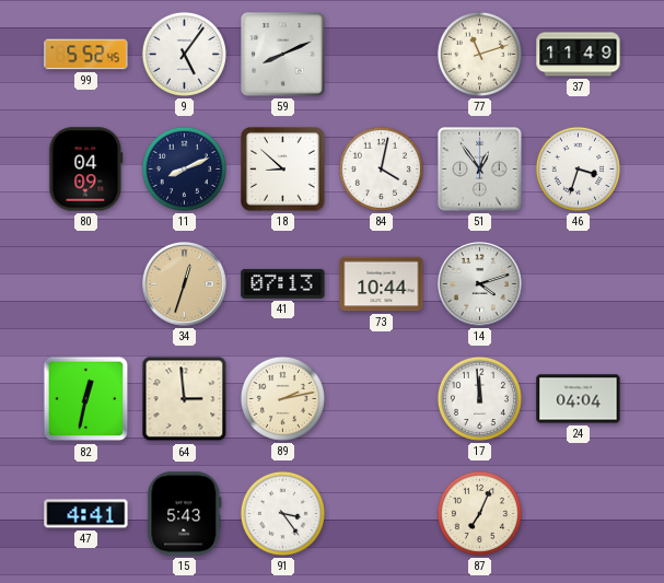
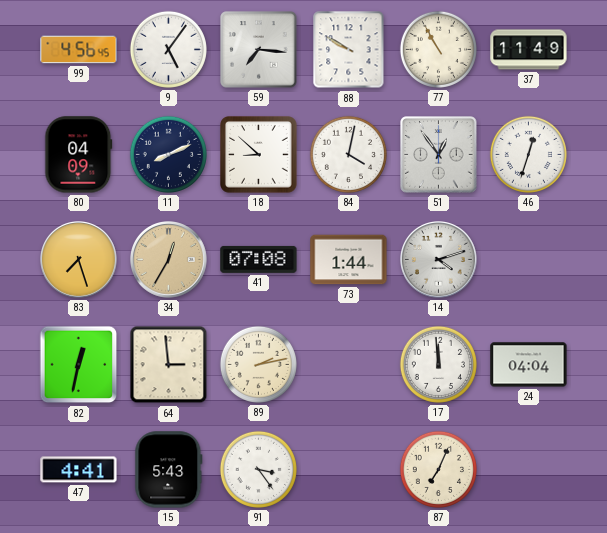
99: 5:52 -> 4:56
59: 8:11 -> 7:16
88: none -> 9:50
77: 11:12 -> 10:55
46: 3:33 -> 12:33
83: none -> 7:27
34: 12:33 -> 12:35
41: 07:13 -> 07:08
73: 10:44 -> 1:44
